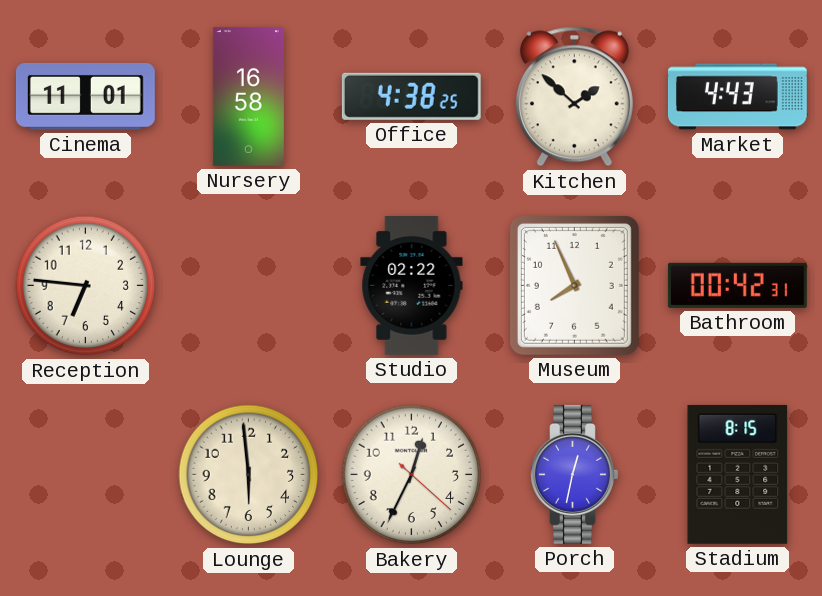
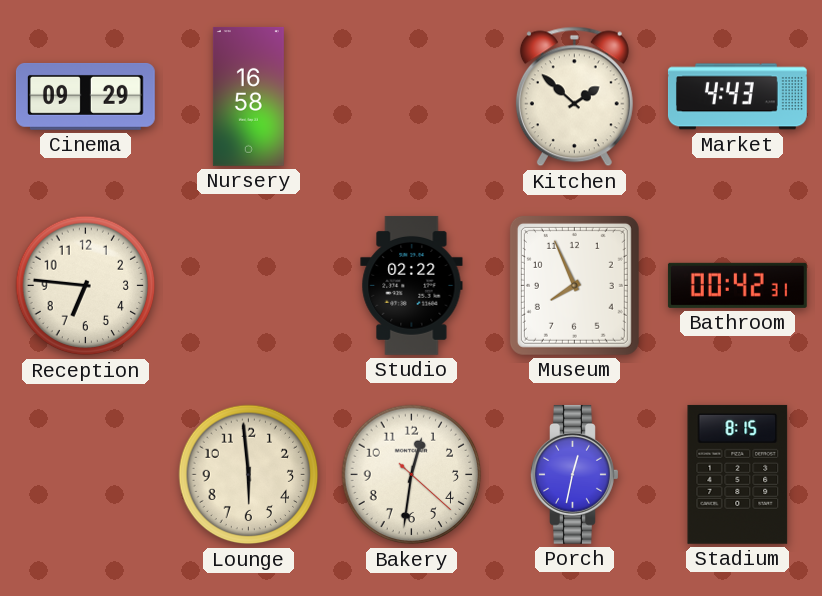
Cinema: 11:01 -> 09:29
Office: 4:38 -> none
Bakery: 12:34 -> 12:31
